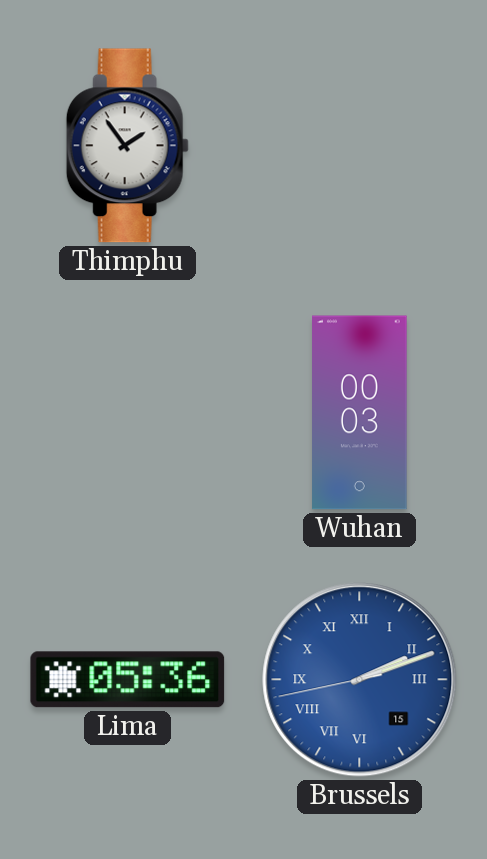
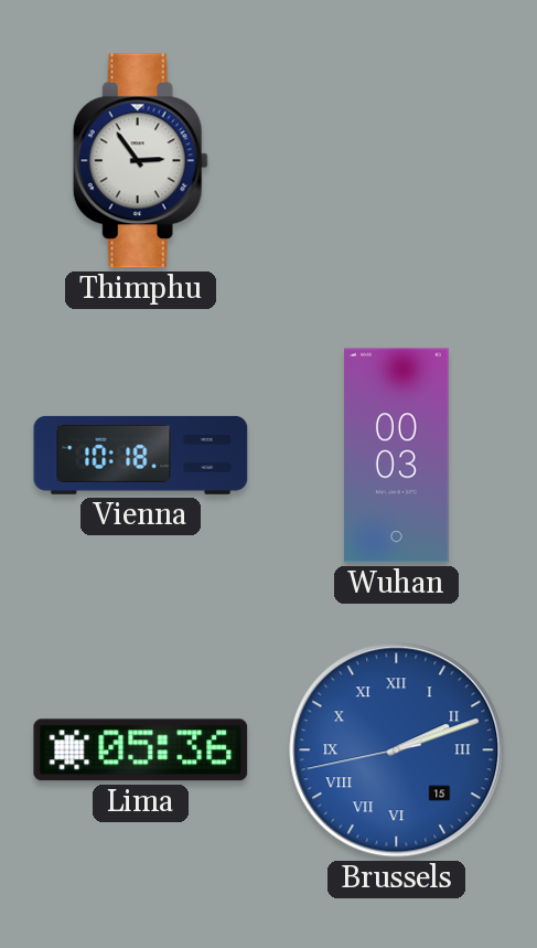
Thimphu: 1:54 -> 2:54
Vienna: none -> 10:18
